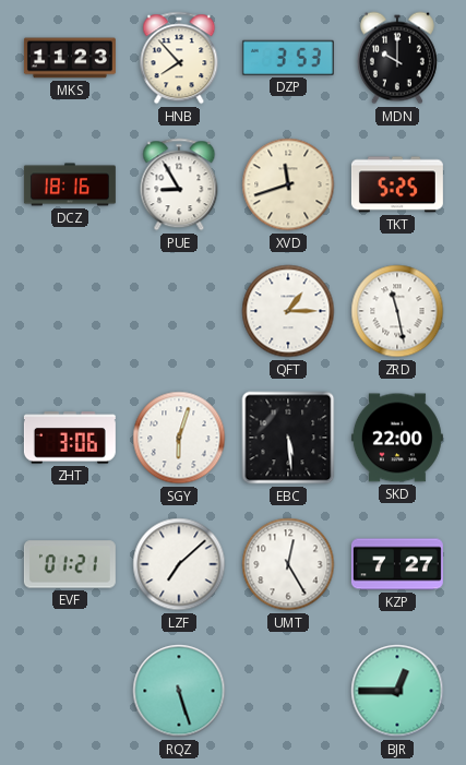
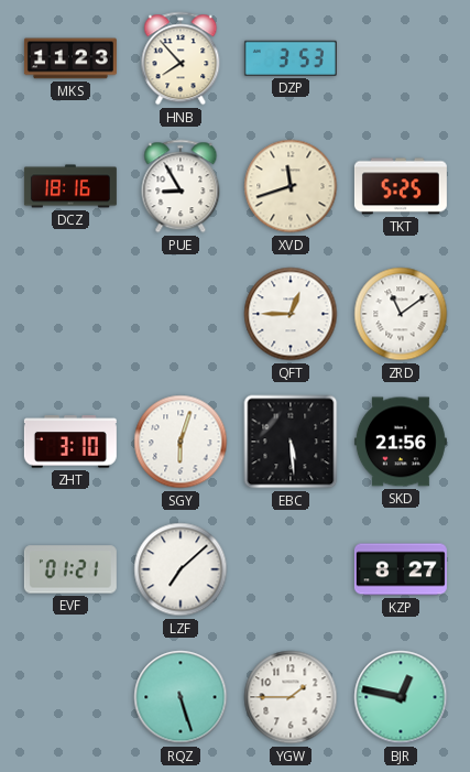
MDN: 10:00 -> none
QFT: 1:15 -> 12:45
ZRD: 11:28 -> 11:09
ZHT: 3:06 -> 3:10
SKD: 22:00 -> 21:56
UMT: 12:25 -> none
KZP: 7:27 -> 8:27
YGW: none -> 1:45
BJR: 12:45 -> 12:47
